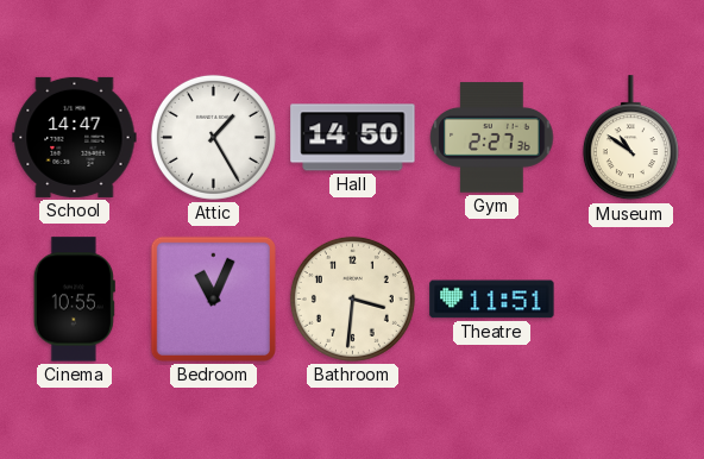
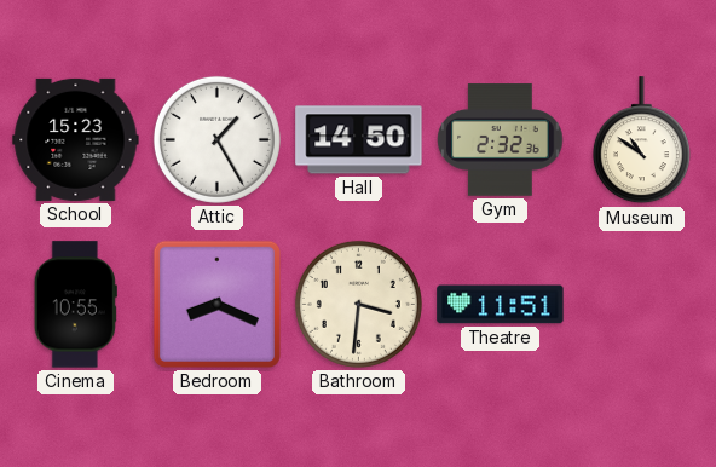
School: 14:47 -> 15:23
Gym: 2:27 -> 2:32
Bedroom: 11:04 -> 8:19
